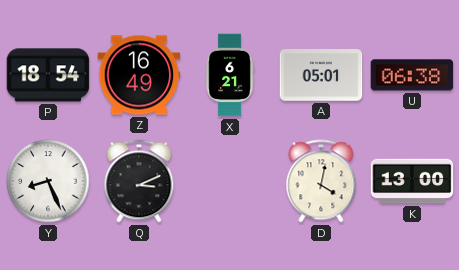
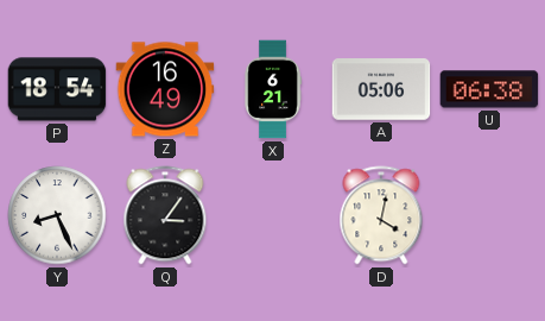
A: 05:01 -> 05:06
Q: 3:11 -> 3:06
K: 13:00 -> none
